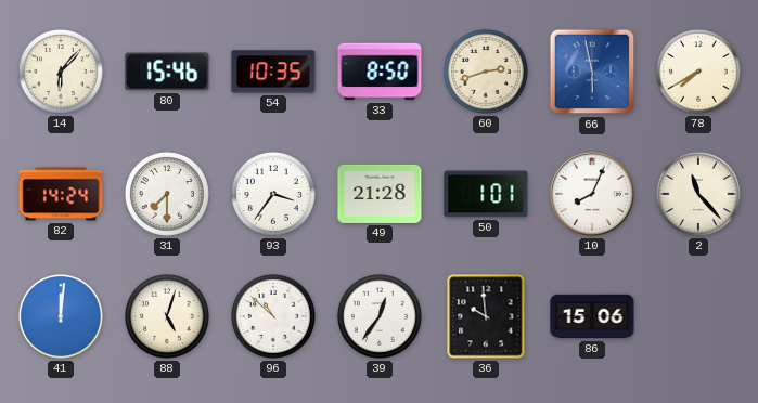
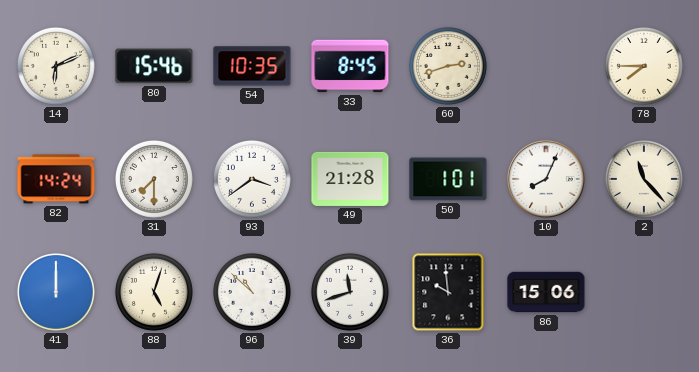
14: 6:07 -> 6:11
33: 8:50 -> 8:45
66: 5:58 -> none
78: 7:40 -> 7:45
93: 3:36 -> 3:39
41: 12:01 -> 12:00
39: 12:36 -> 11:42
